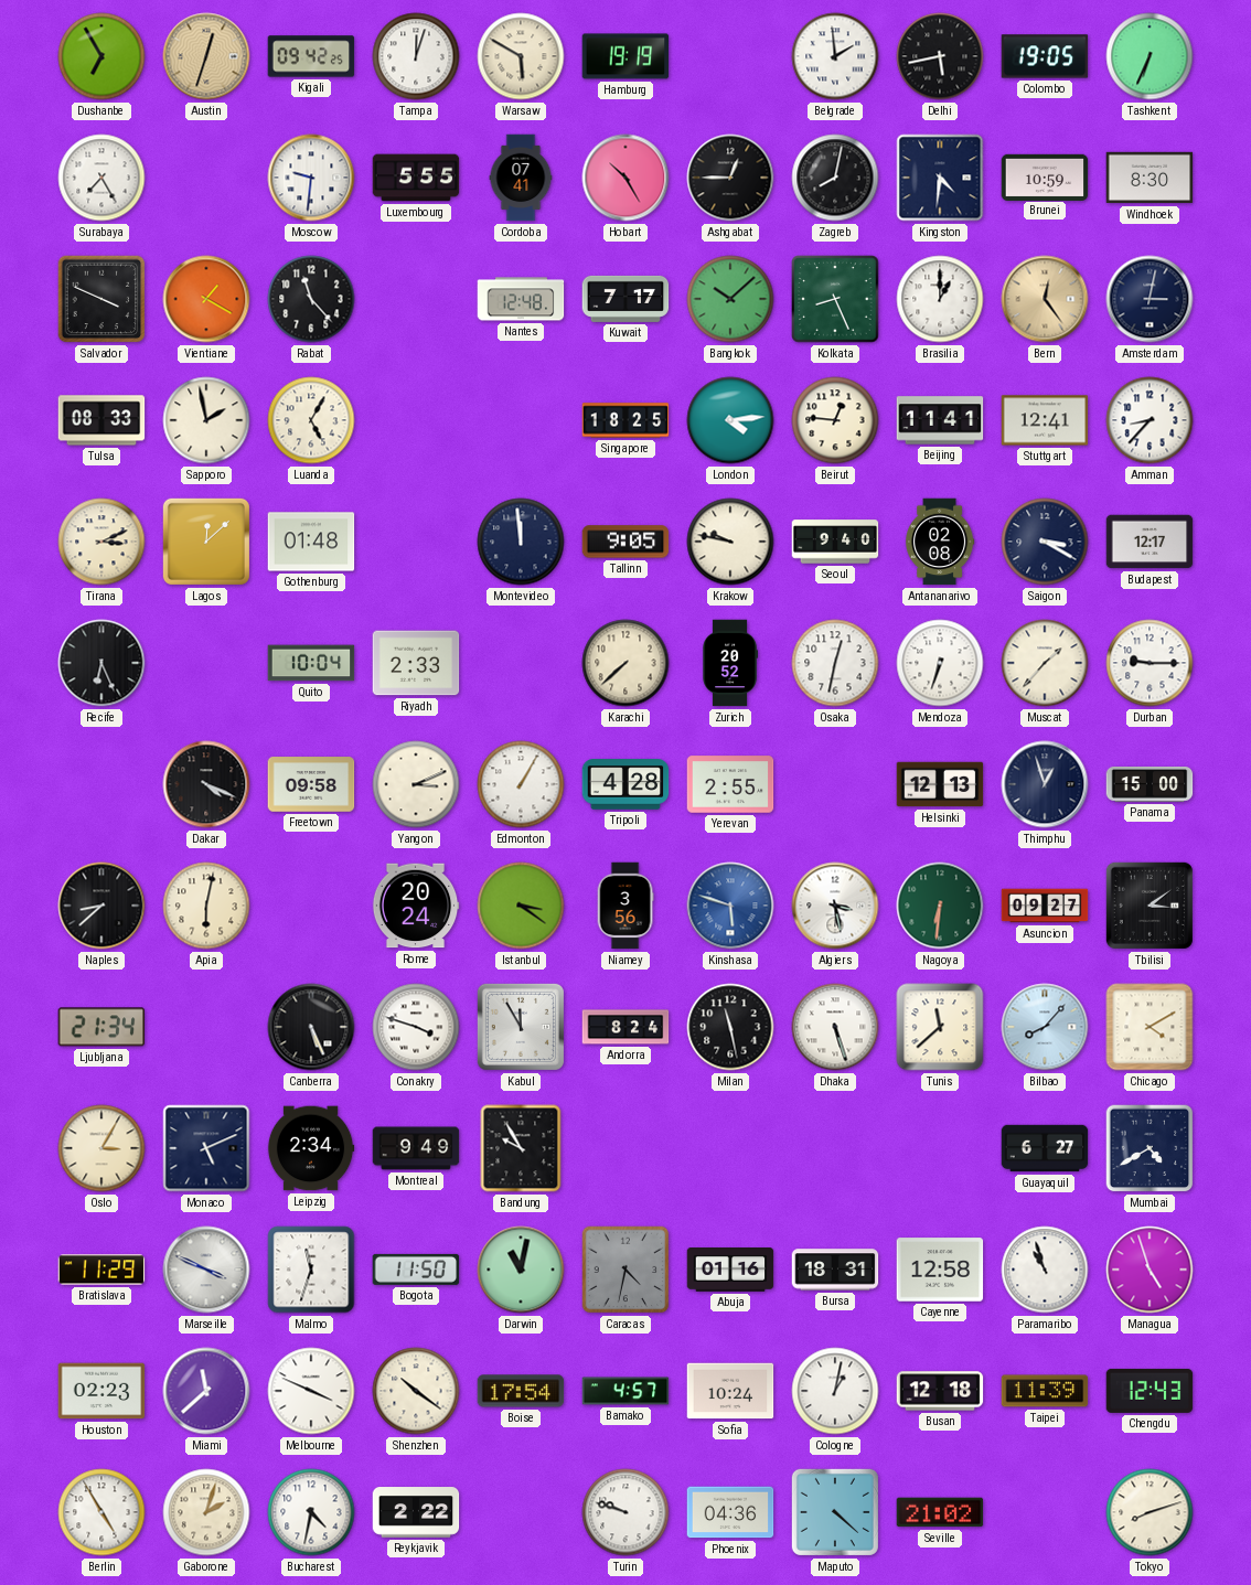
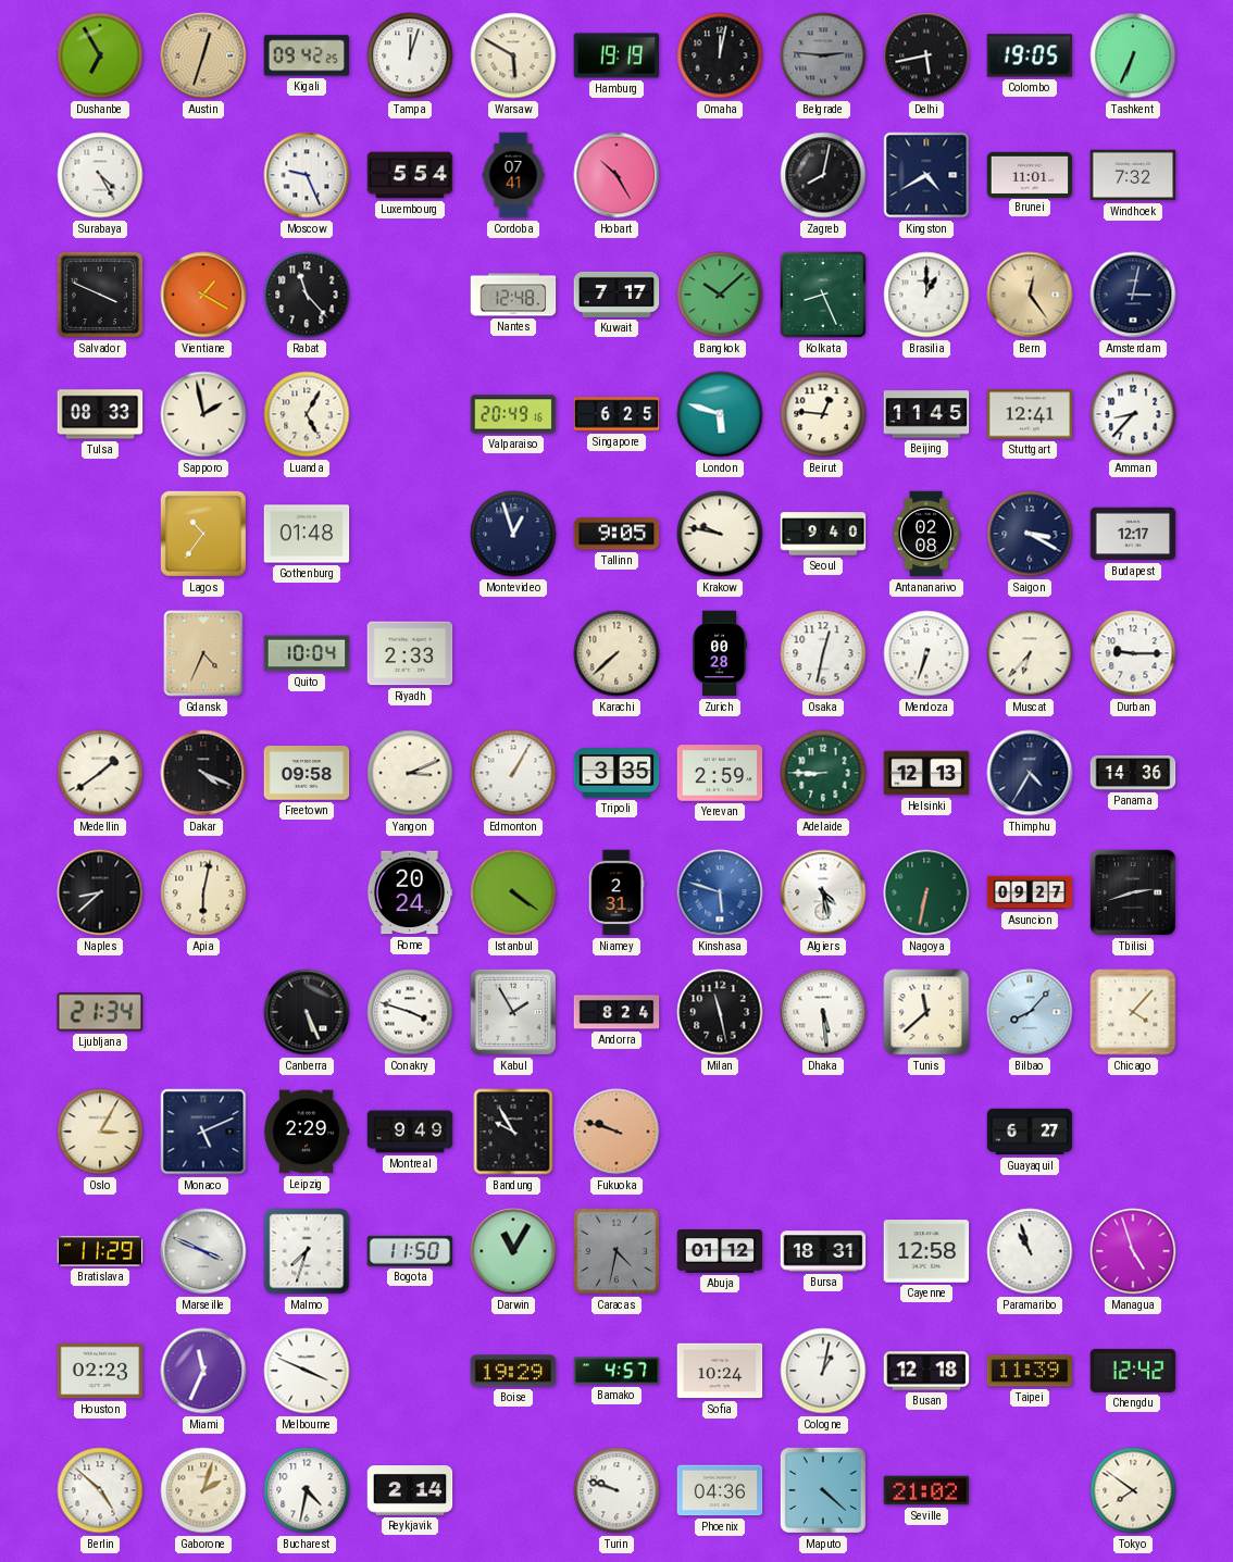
Omaha: none -> 12:02
Belgrade: 1:59 -> 2:46
Belgrade dial: white -> grey
Surabaya: 7:25 -> 4:25
Moscow: 9:31 -> 9:26
Luxembourg: 5:55 -> 5:54
Ashgabat: 12:45 -> none
Kingston: 4:31 -> 4:40
Brunei: 10:59 -> 11:01
Windhoek: 8:30 -> 7:32
Valparaiso: none -> 20:49
Singapore: 18:25 -> 6:25
London: 4:14 -> 5:48
Beijing: 11:41 -> 11:45
Tirana: 3:11 -> none
Lagos: 12:08 -> 10:36
Montevideo: 11:59 -> 12:57
Recife: 6:26 -> none
Gdansk: none -> 4:34
Zurich: 20:52 -> 00:28
Muscat: 1:37 -> 6:37
Medellin: none -> 1:39
Tripoli: 4:28 -> 3:35
Yerevan: 2:55 -> 2:59
Adelaide: none -> 8:45
Thimphu: 12:57 -> 4:35
Panama: 15:00 -> 14:36
Istanbul: 3:21 -> 4:21
Niamey: 3:56 -> 2:31
Algiers: 3:28 -> 4:28
Nagoya: 6:31 -> 6:32
Tbilisi: 3:09 -> 2:42
Kabul: 11:55 -> 1:55
Dhaka: 5:27 -> 5:29
Chicago: 4:10 -> 4:07
Leipzig: 2:34 -> 2:29
Fukuoka: none -> 9:48
Mumbai: 4:40 -> none
Malmo: 11:33 -> 7:33
Darwin: 11:02 -> 11:05
Abuja: 01:16 -> 01:12
Miami: 11:38 -> 11:34
Shenzhen: 10:21 -> none
Boise: 17:54 -> 19:29
Chengdu: 12:43 -> 12:42
Berlin: 4:55 -> 4:52
Reykjavik: 2:22 -> 2:14
Tokyo: 8:12 -> 7:51
